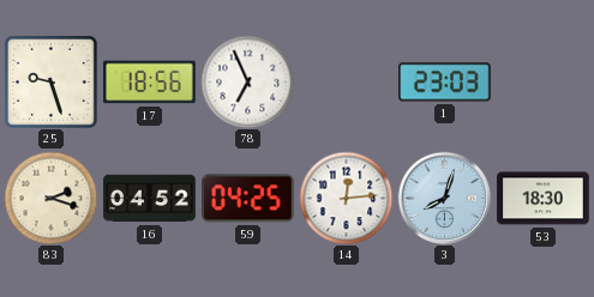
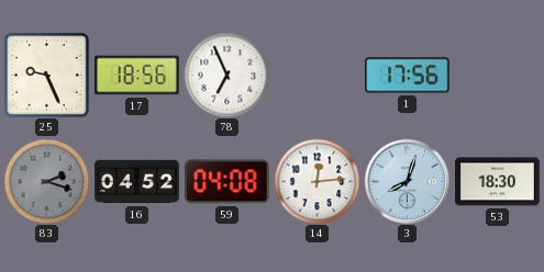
25: 9:27 -> 9:26
1: 23:03 -> 17:56
83 dial: cream -> grey
59: 04:25 -> 04:08
